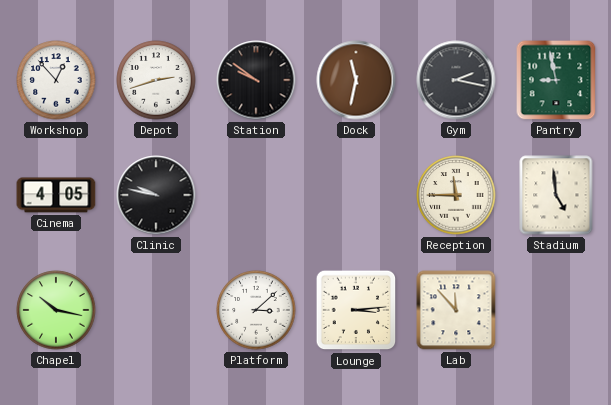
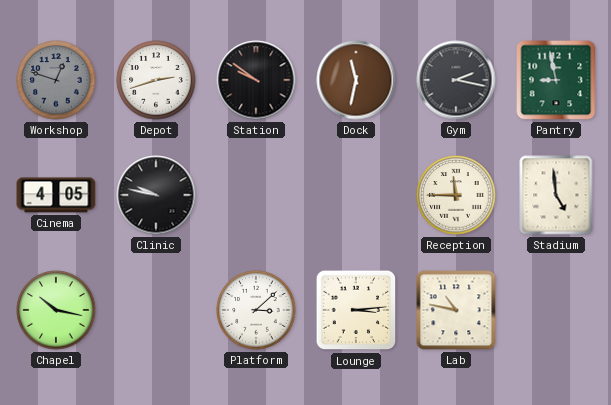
Workshop: 12:53 -> 12:48
Workshop dial: white -> grey
Lab: 11:53 -> 10:47
